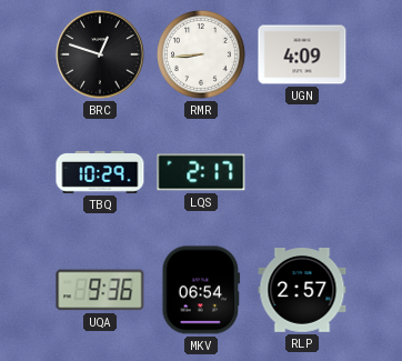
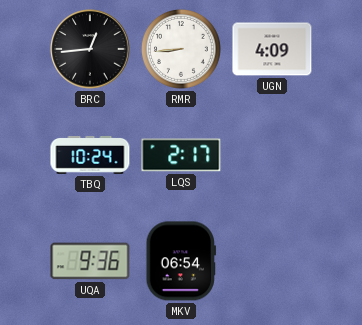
BRC: 12:48 -> 12:44
TBQ: 10:29 -> 10:24
RLP: 2:57 -> none
